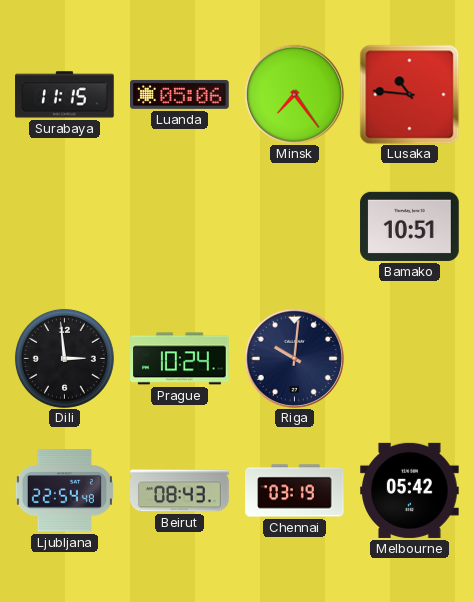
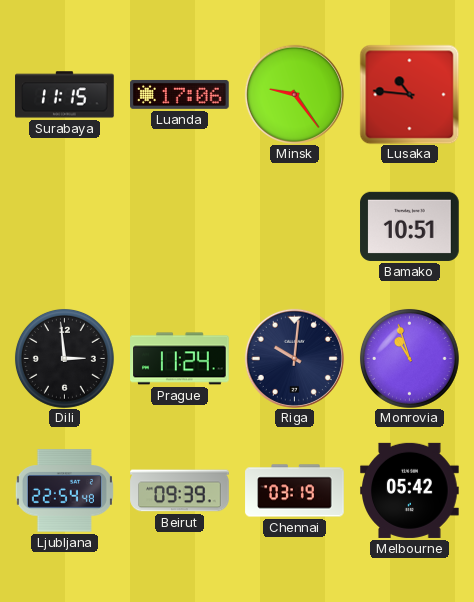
Luanda: 05:06 -> 17:06
Minsk: 7:24 -> 9:24
Prague: 10:24 -> 11:24
Monrovia: none -> 10:57
Beirut: 08:43 -> 09:39
